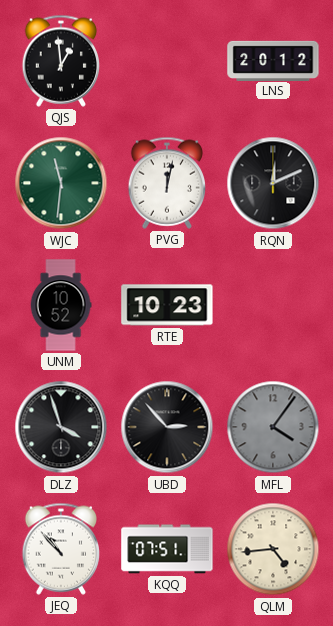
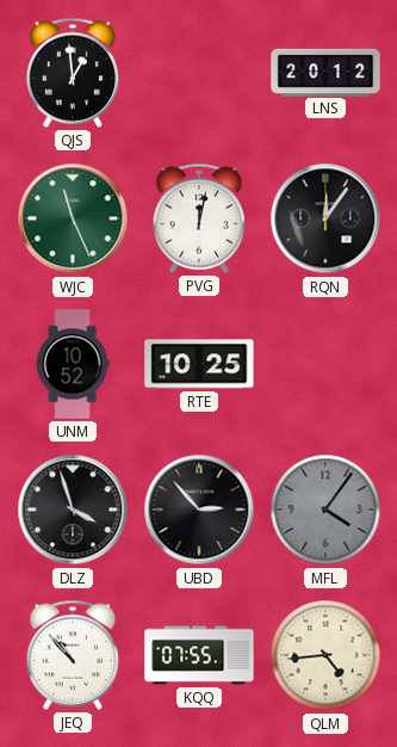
WJC: 11:31 -> 11:26
RQN: 12:11 -> 12:06
RTE: 10:23 -> 10:25
KQQ: 07:51 -> 07:55
